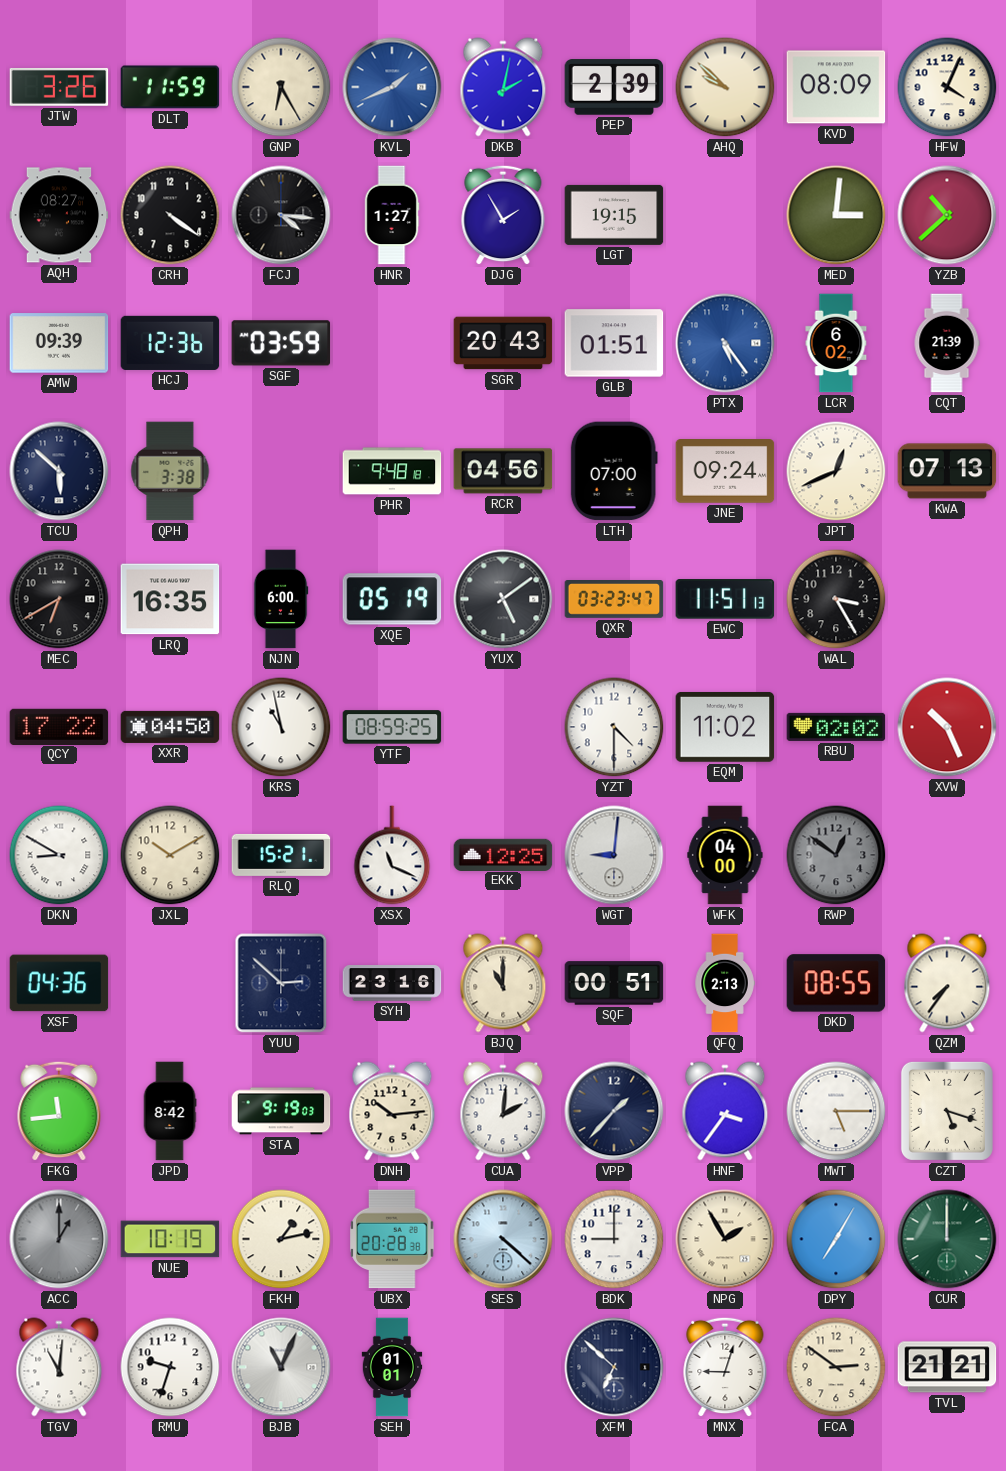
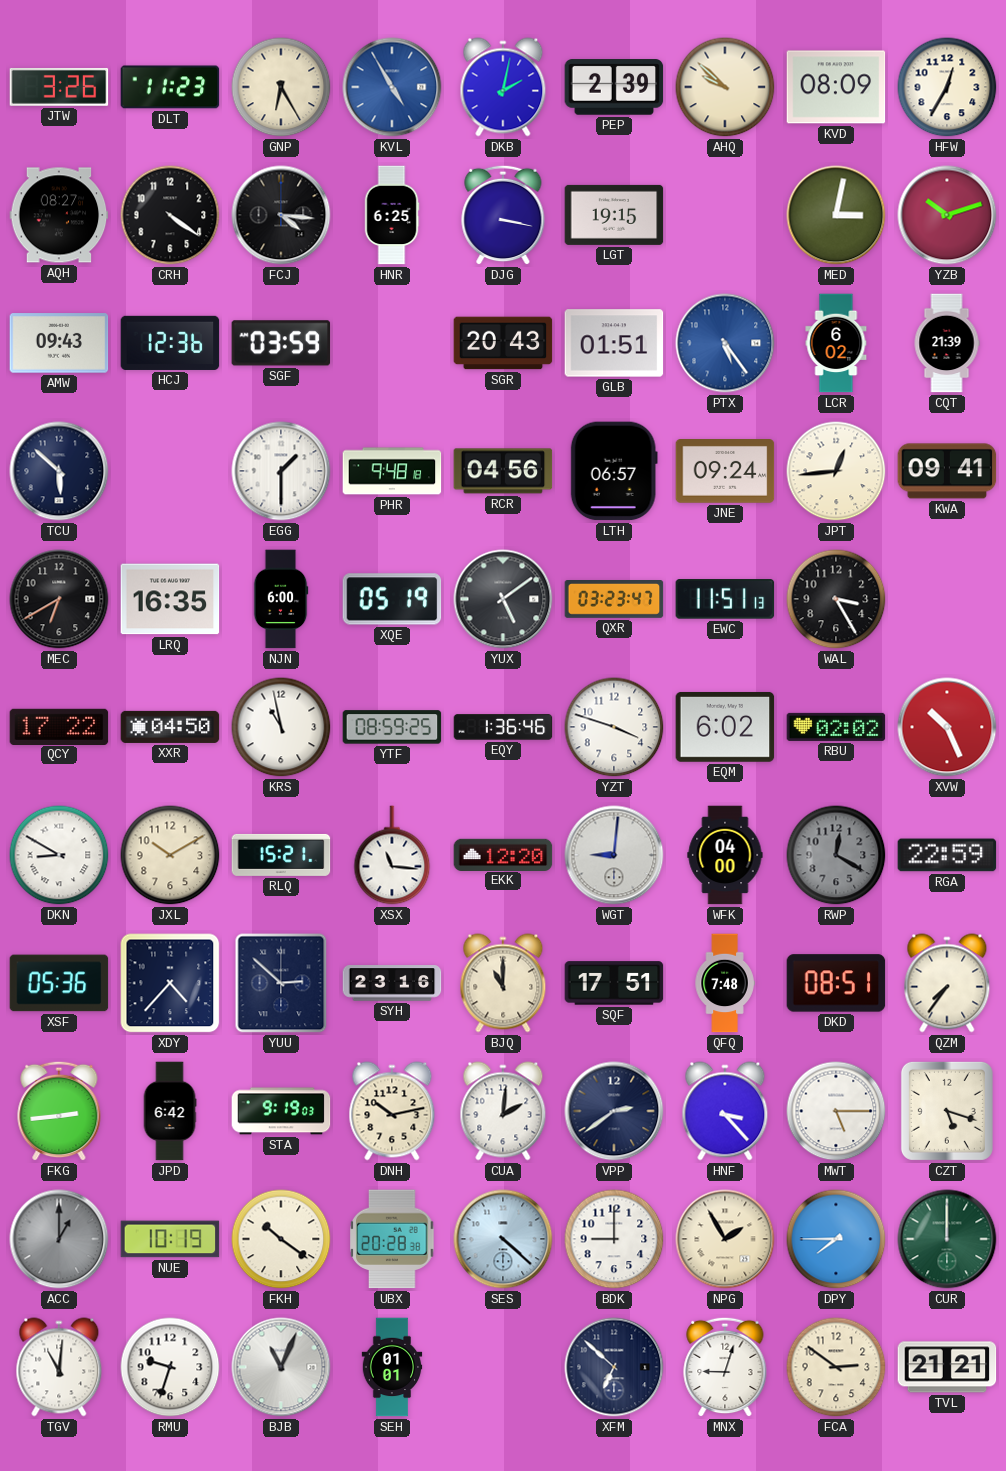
DLT: 11:59 -> 11:23
KVL: 1:41 -> 4:55
HFW: 4:04 -> 12:35
HNR: 1:27 -> 6:25
DJG: 1:55 -> 3:17
MED: 3:01 -> 3:02
YZB: 10:38 -> 10:12
AMW: 09:39 -> 09:43
QPH: 3:38 -> none
EGG: none -> 1:30
LTH: 07:00 -> 06:57
JPT: 12:41 -> 12:44
KWA: 07:13 -> 09:41
EQY: none -> 1:36
YZT: 4:30 -> 3:48
EQM: 11:02 -> 6:02
XSX: 11:19 -> 11:16
EKK: 12:25 -> 12:20
RWP: 12:51 -> 12:20
RGA: none -> 22:59
XSF: 04:36 -> 05:36
XDY: none -> 4:37
SQF: 00:51 -> 17:51
QFQ: 2:13 -> 7:48
DKD: 08:55 -> 08:51
FKG: 11:44 -> 2:44
JPD: 8:42 -> 6:42
DNH: 10:14 -> 10:13
VPP: 1:37 -> 2:39
HNF: 3:36 -> 3:23
FKH: 1:13 -> 10:21
DPY: 7:05 -> 7:45
